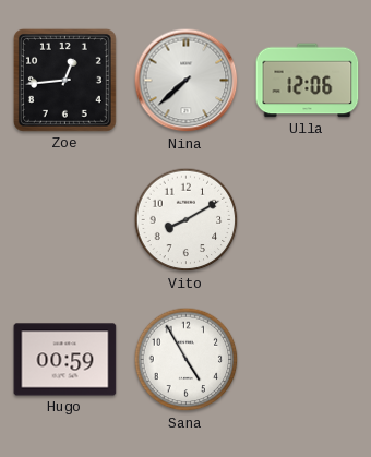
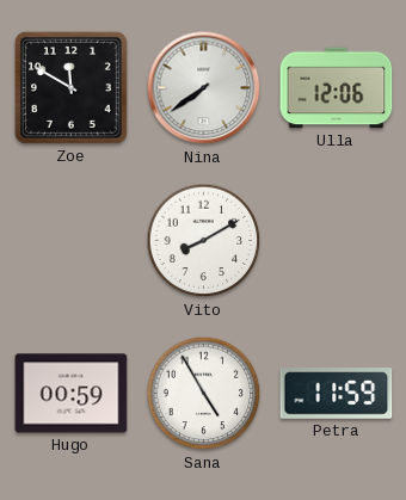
Zoe: 12:44 -> 11:50
Nina: 7:38 -> 7:39
Petra: none -> 11:59
